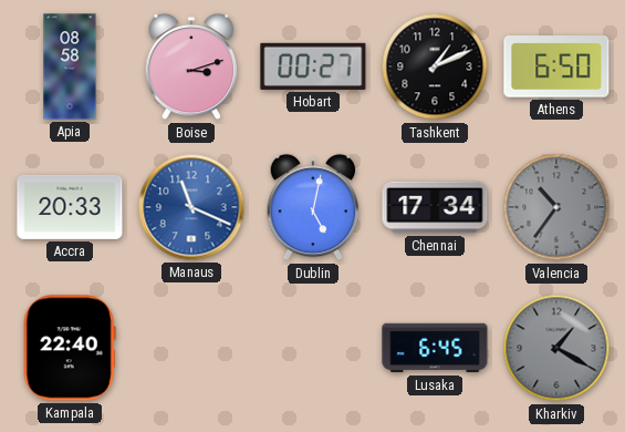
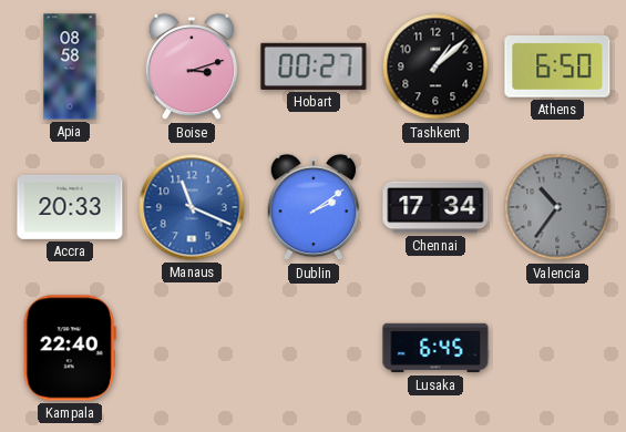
Tashkent: 1:11 -> 1:08
Dublin: 5:02 -> 2:09
Kharkiv: 1:20 -> none
